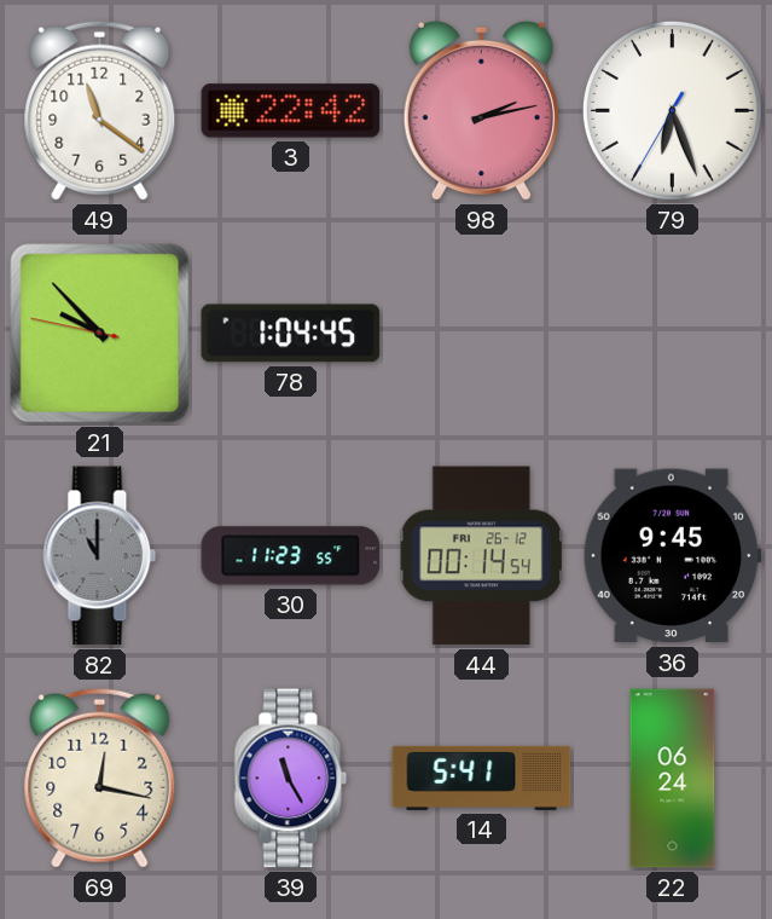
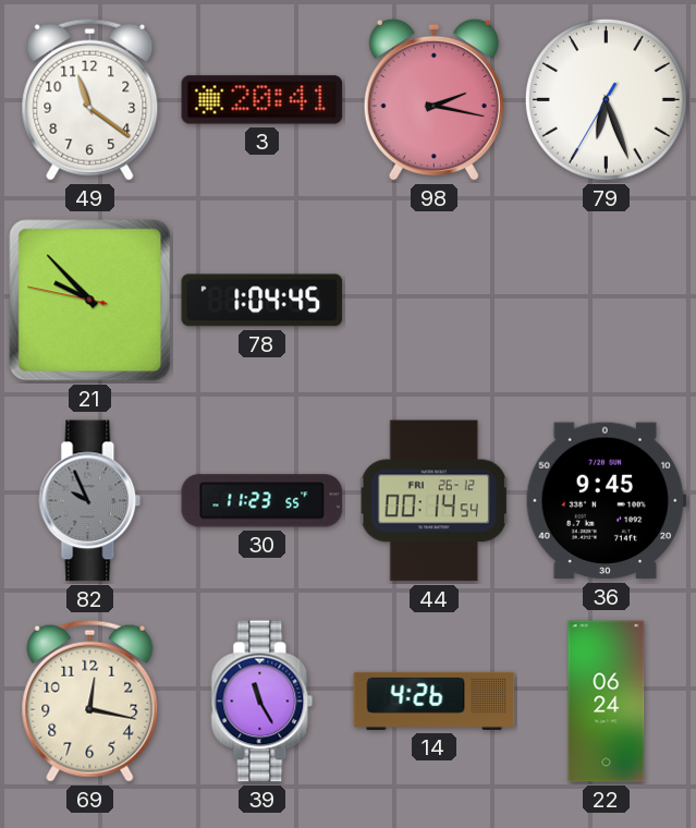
3: 22:42 -> 20:41
98: 2:13 -> 2:17
82: 11:00 -> 9:56
14: 5:41 -> 4:26
